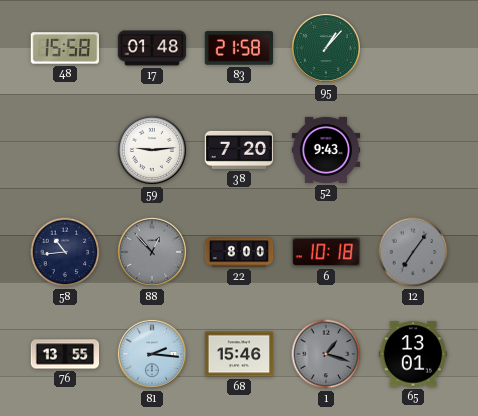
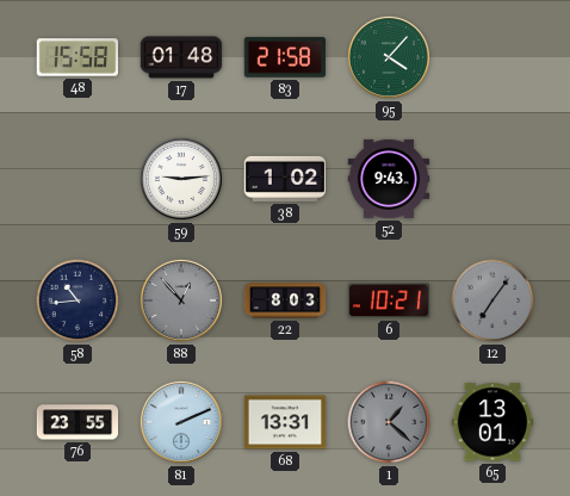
95: 1:07 -> 4:07
38: 7:20 -> 1:02
22: 8:00 -> 8:03
6: 10:18 -> 10:21
76: 13:55 -> 23:55
81: 2:16 -> 2:11
68: 15:46 -> 13:31
1: 1:18 -> 1:22
